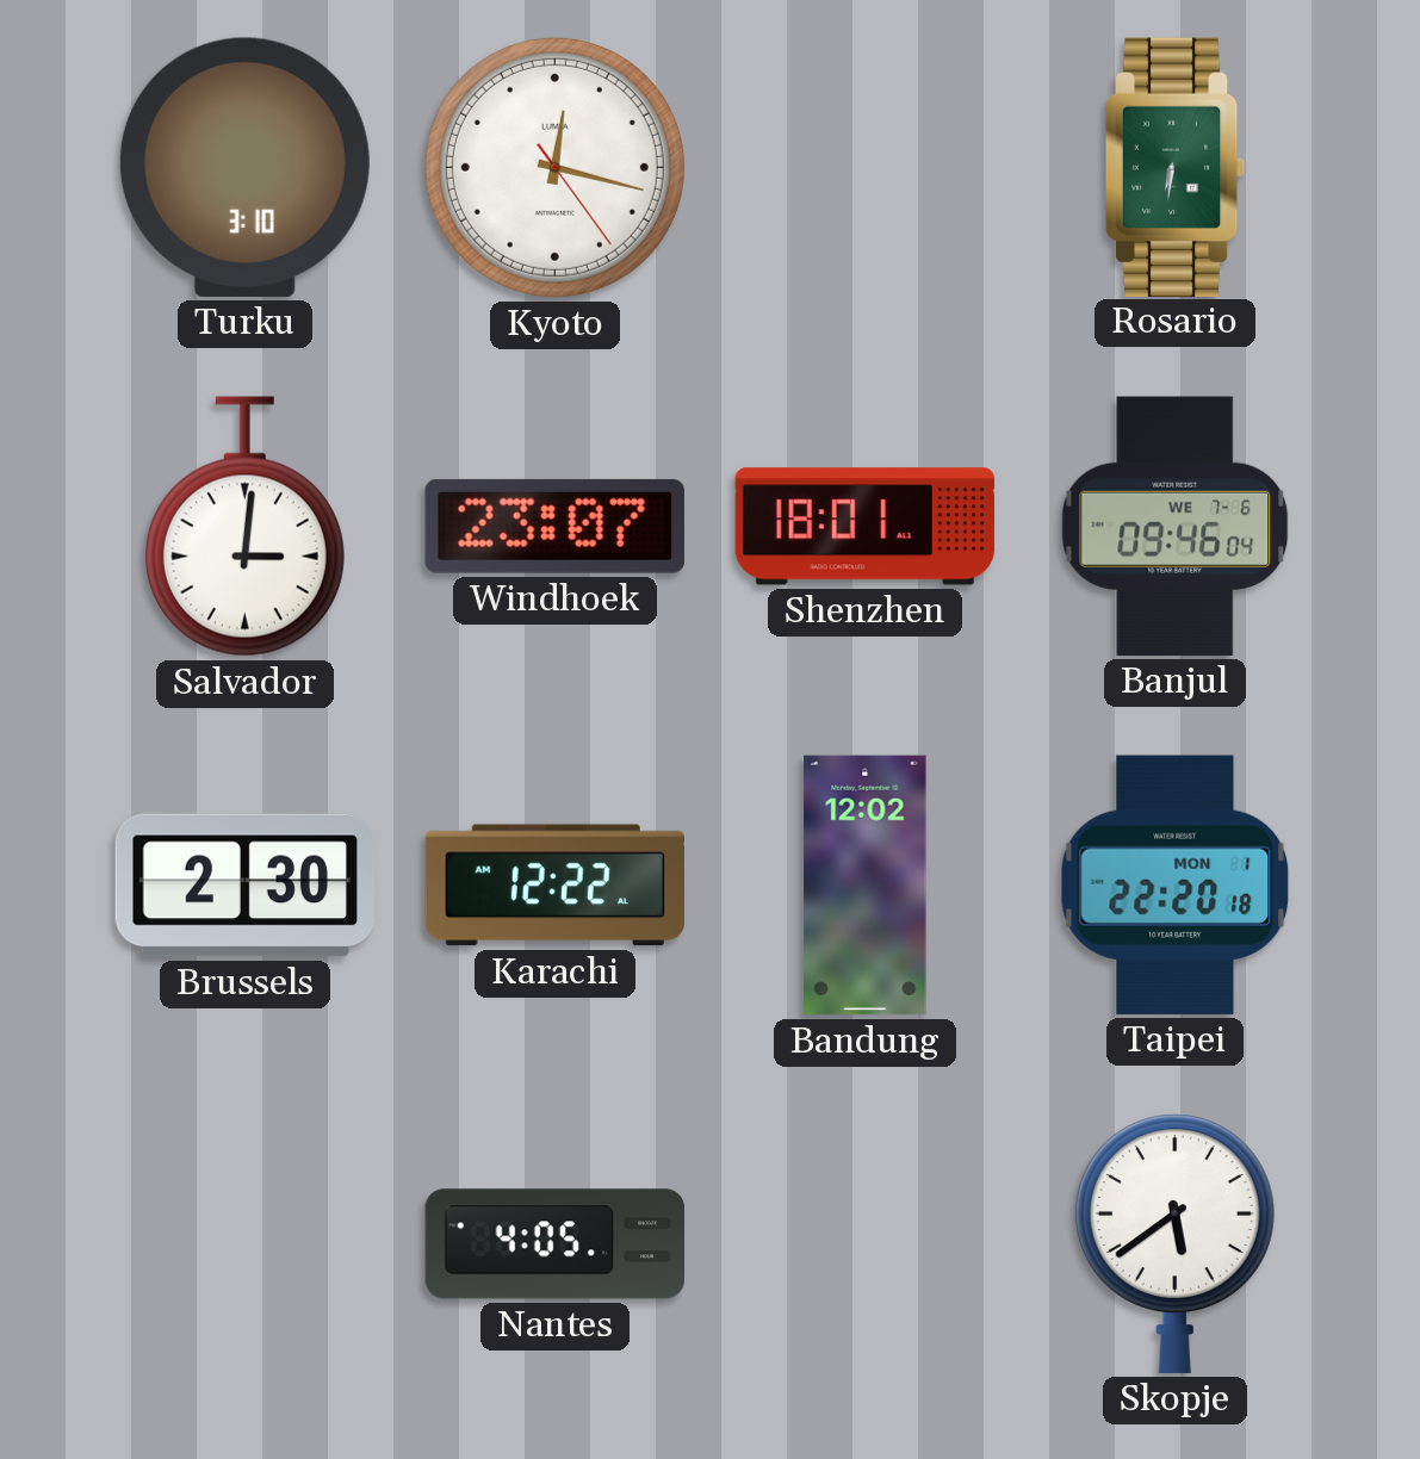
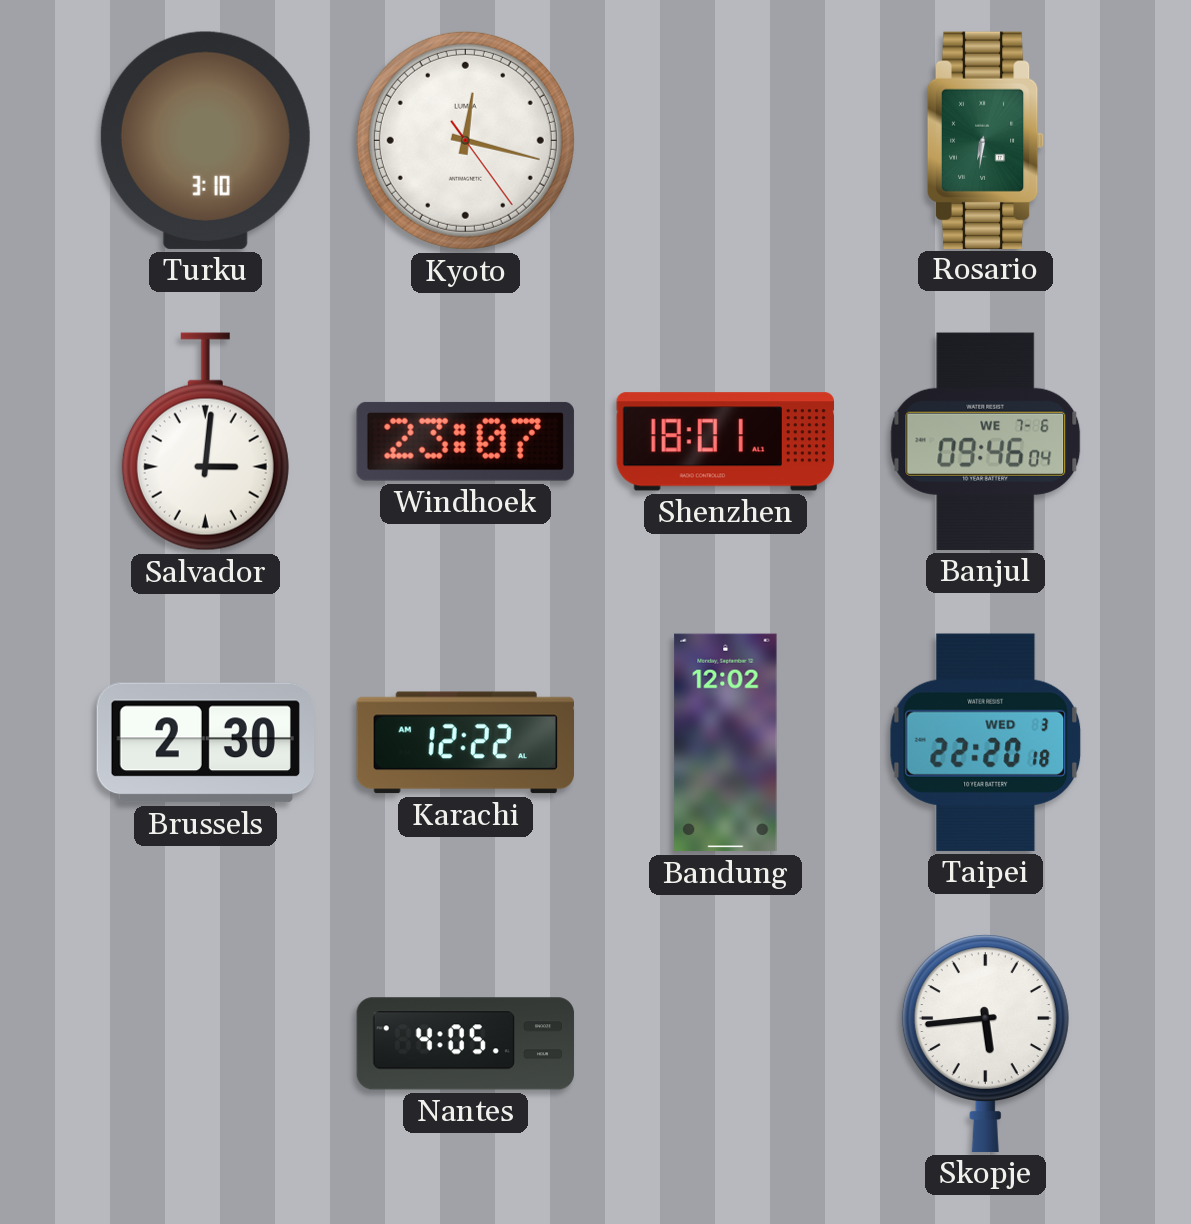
Taipei date: MON 1 -> WED 3
Skopje: 5:39 -> 5:44
